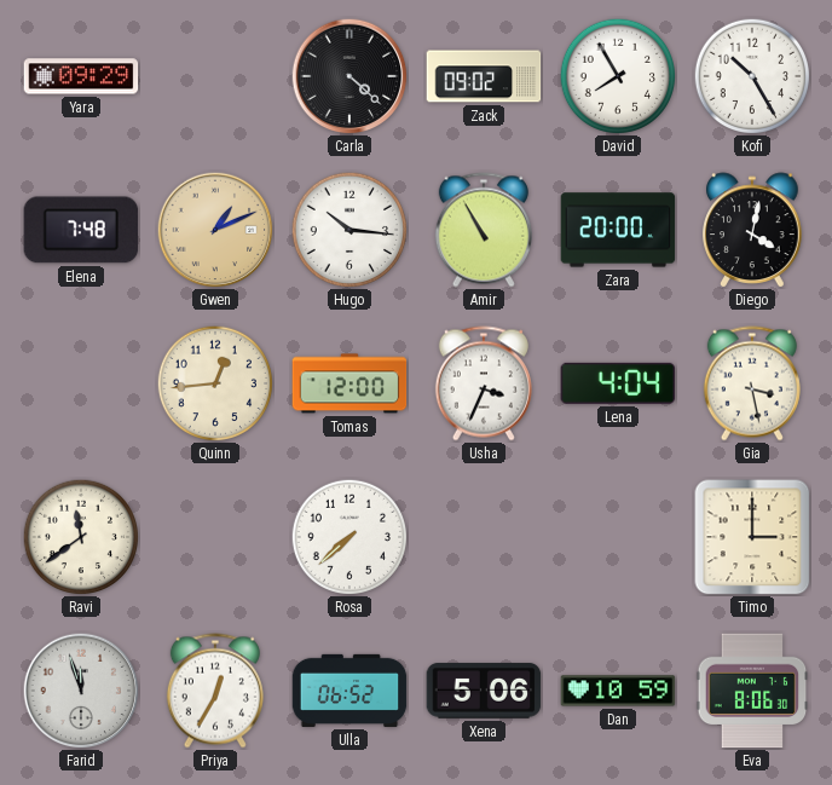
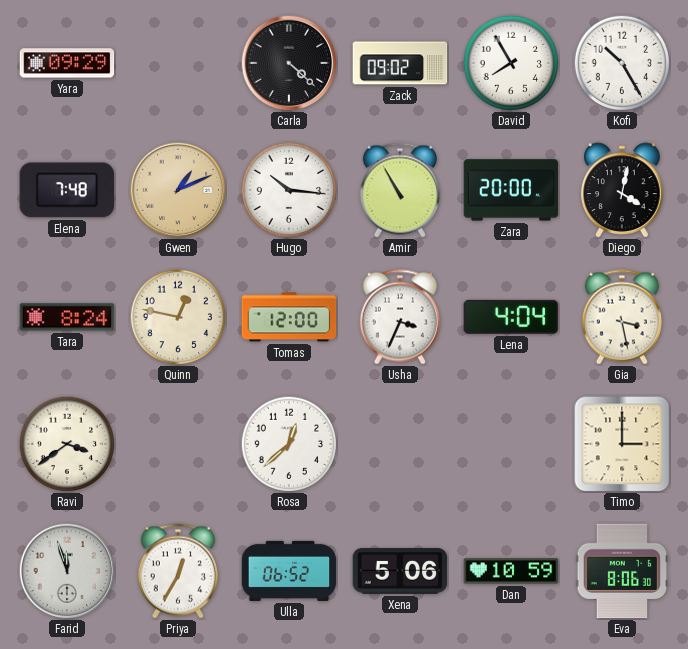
Tara: none -> 8:24
Quinn: 12:44 -> 12:47
Ravi: 11:39 -> 3:39
Rosa: 7:38 -> 12:38
